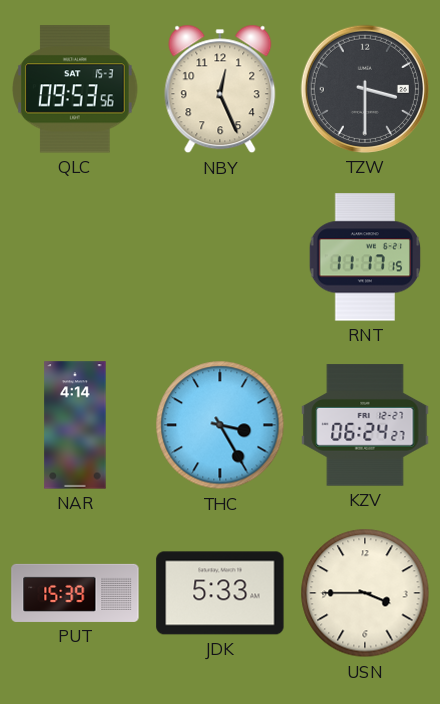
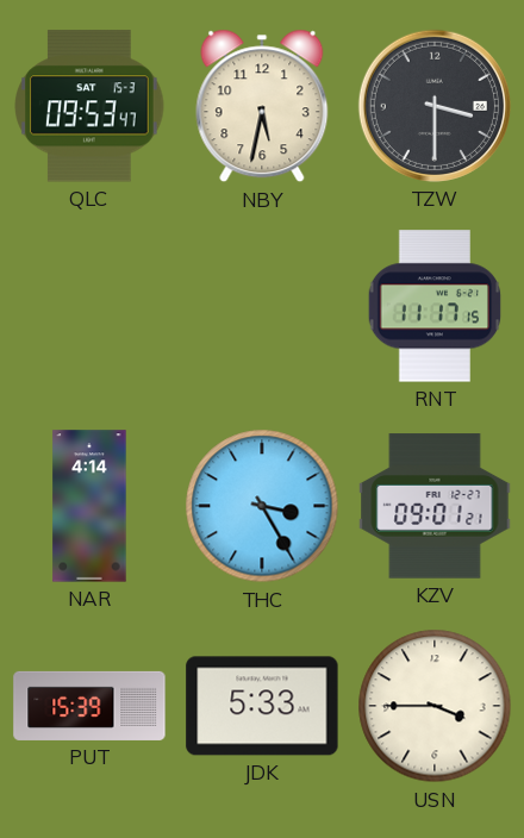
QLC: 09:53:56 -> 09:53:47
NBY: 12:26 -> 5:32
KZV: 06:24 -> 09:01
